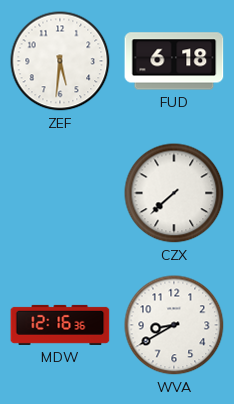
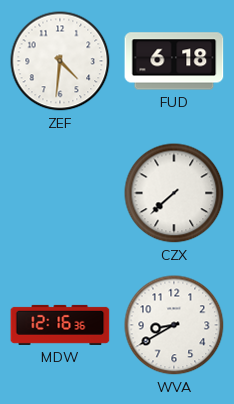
ZEF: 5:31 -> 4:31
